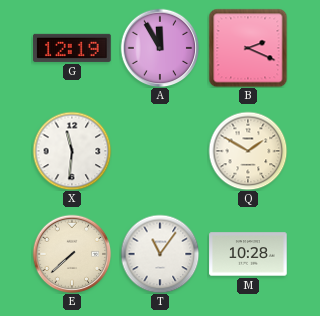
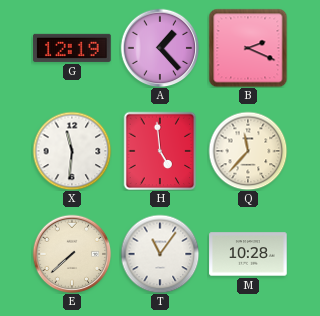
A: 11:55 -> 1:23
H: none -> 4:59
Q: 1:50 -> 11:37
